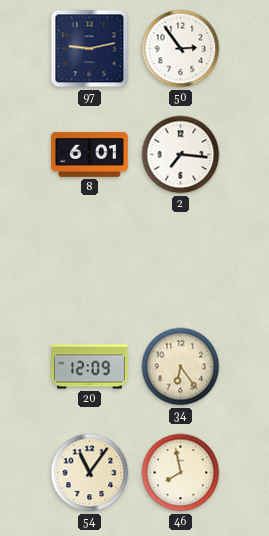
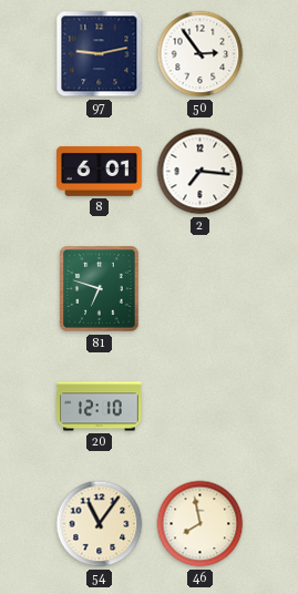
81: none -> 6:48
20: 12:09 -> 12:10
34: 6:24 -> none
